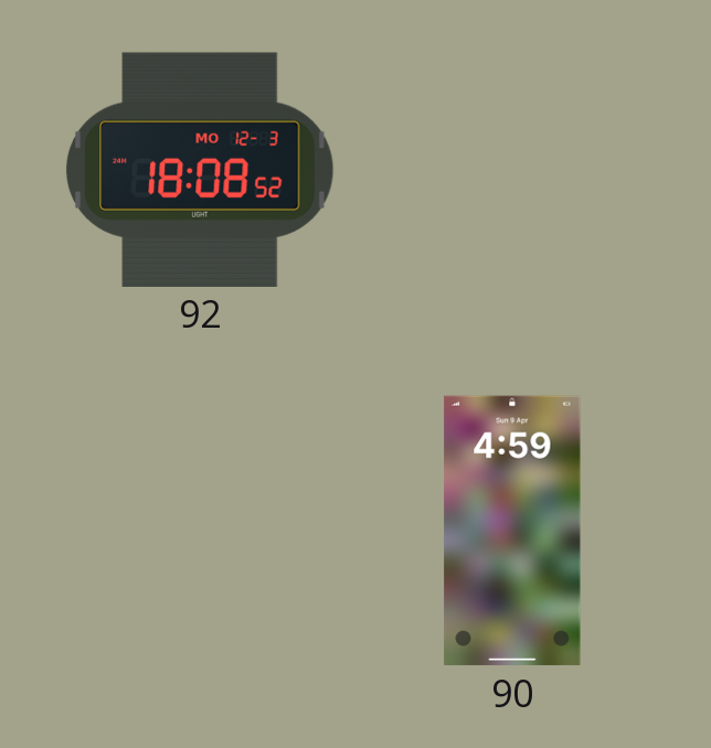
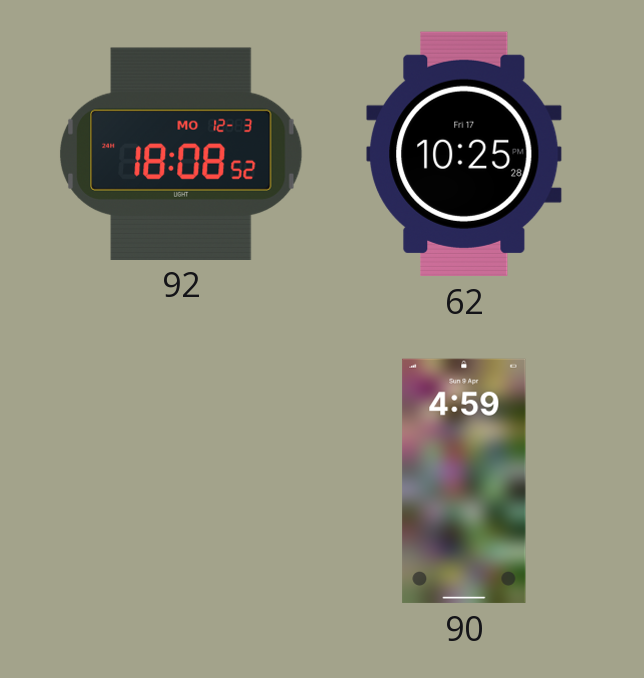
62: none -> 10:25
